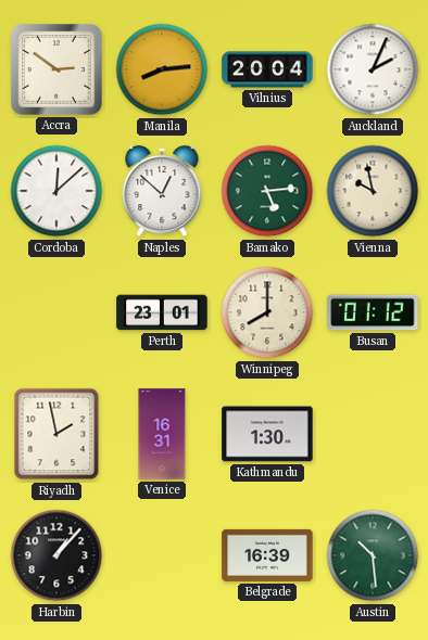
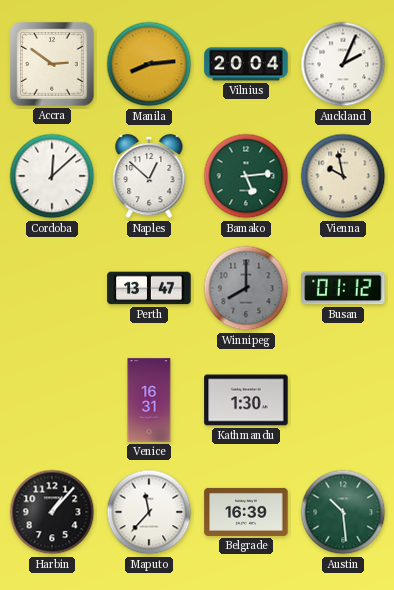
Perth: 23:01 -> 13:47
Winnipeg dial: cream -> grey
Riyadh: 1:58 -> none
Maputo: none -> 11:37
